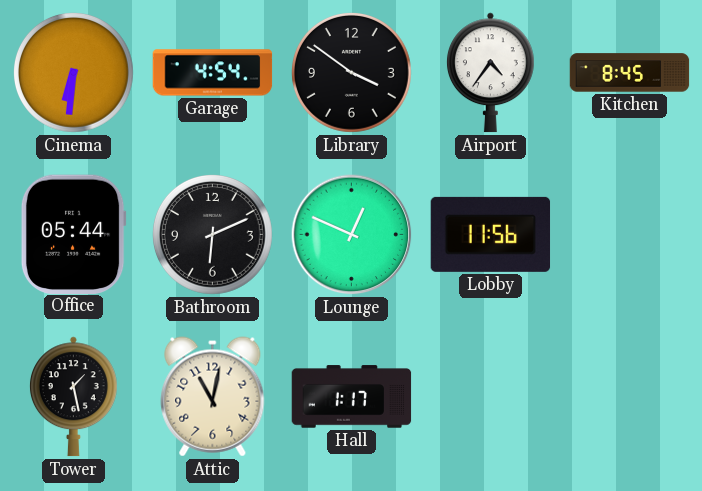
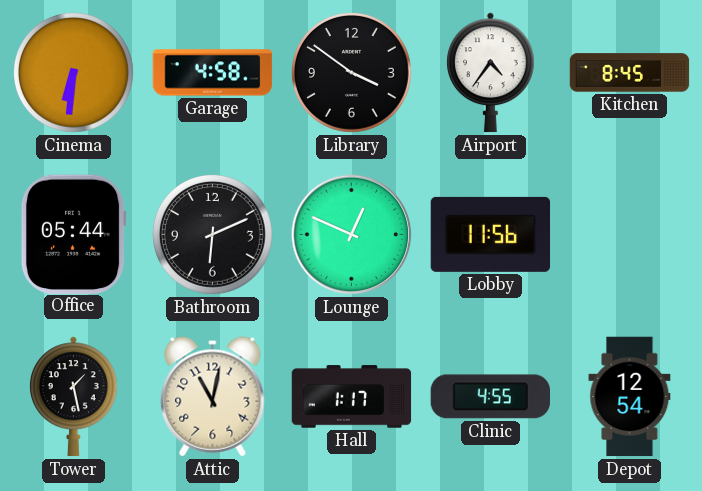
Garage: 4:54 -> 4:58
Clinic: none -> 4:55
Depot: none -> 12:54
